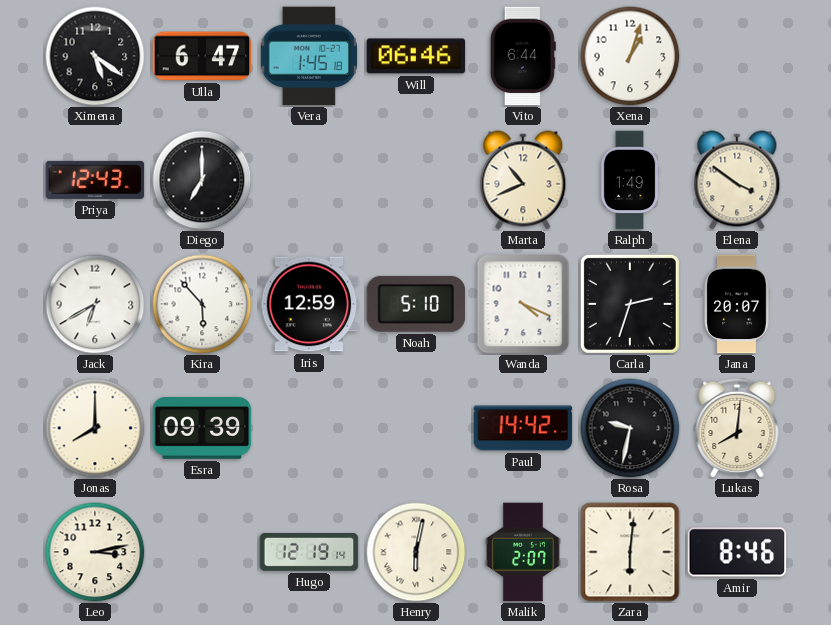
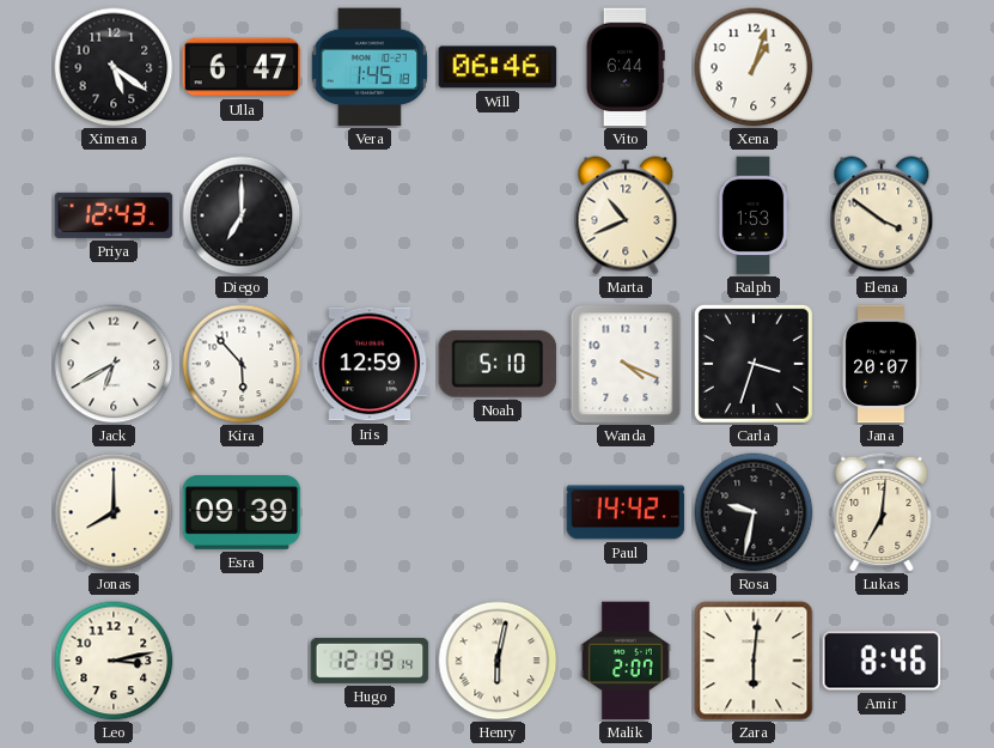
Ralph: 1:49 -> 1:53
Carla: 2:33 -> 3:33
Lukas: 8:01 -> 7:01
